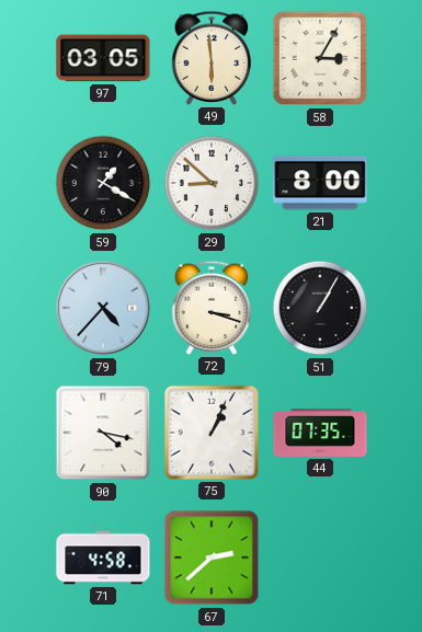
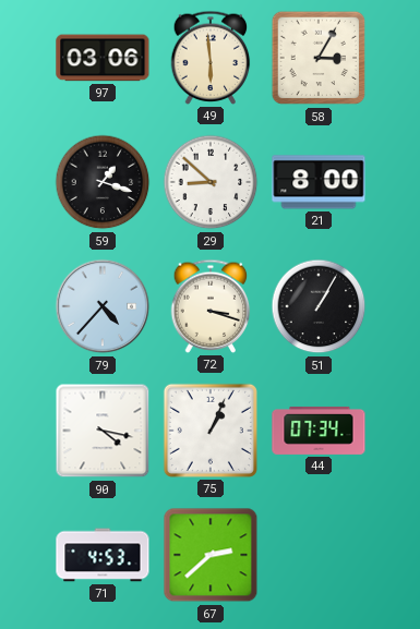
97: 03:05 -> 03:06
59: 1:20 -> 1:18
44: 07:35 -> 07:34
71: 4:58 -> 4:53
